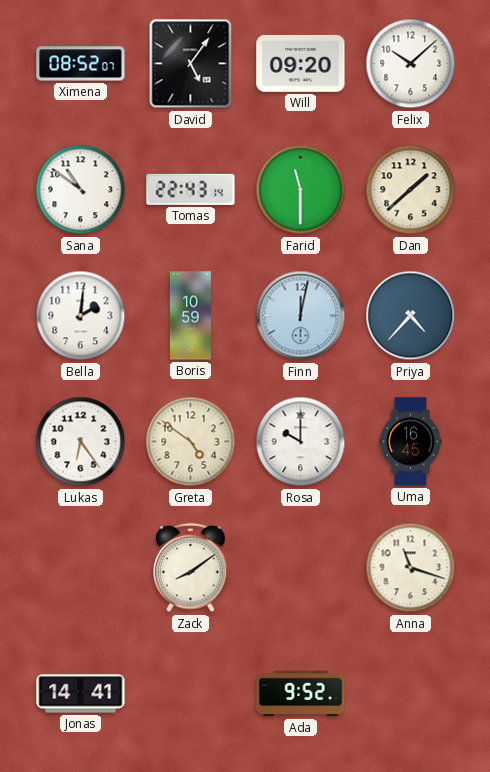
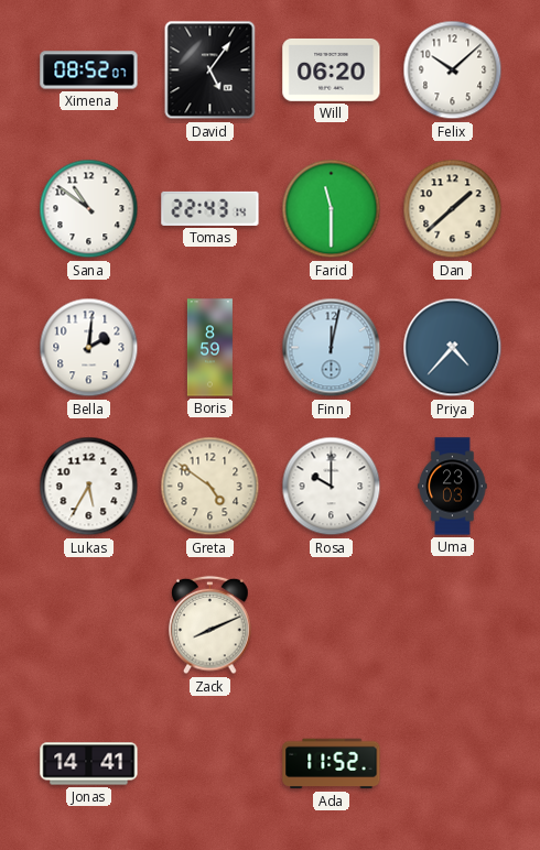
Will: 09:20 -> 06:20
Boris: 10:59 -> 8:59
Lukas: 6:24 -> 5:35
Uma: 16:45 -> 23:03
Zack: 8:09 -> 8:11
Anna: 11:18 -> none
Ada: 9:52 -> 11:52
